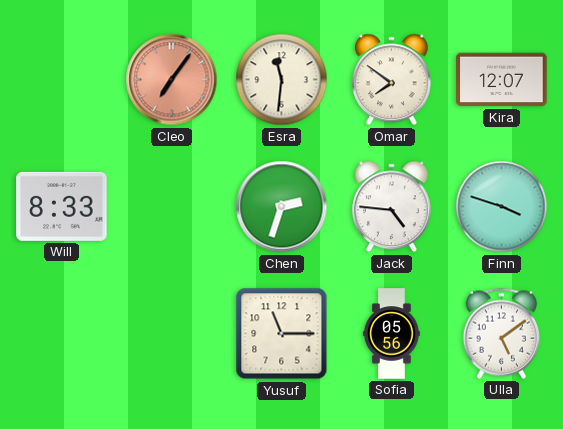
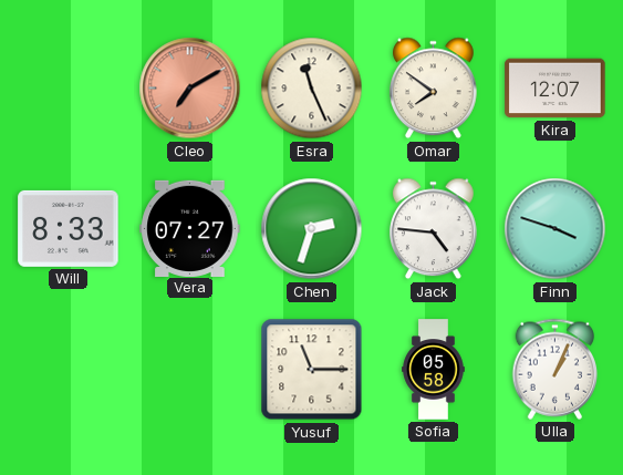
Cleo: 7:06 -> 7:10
Esra: 11:31 -> 11:26
Vera: none -> 07:27
Sofia: 05:56 -> 05:58
Ulla: 5:09 -> 1:04
